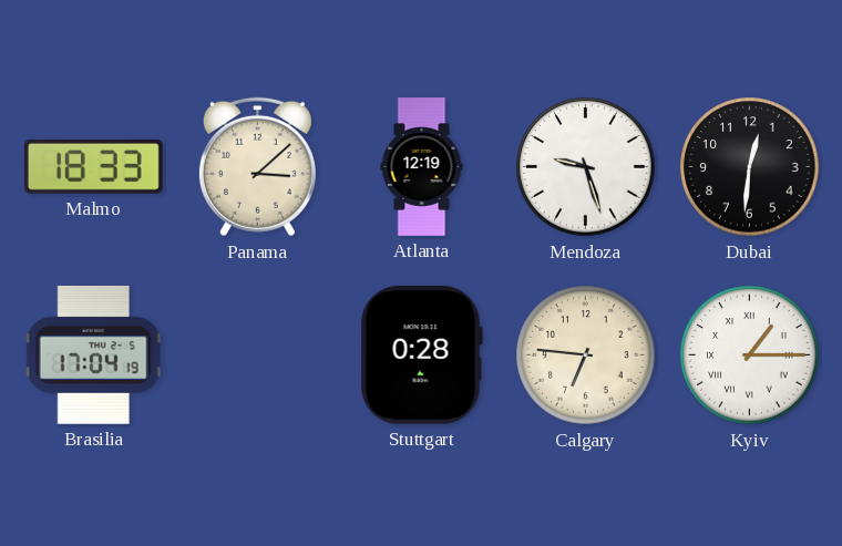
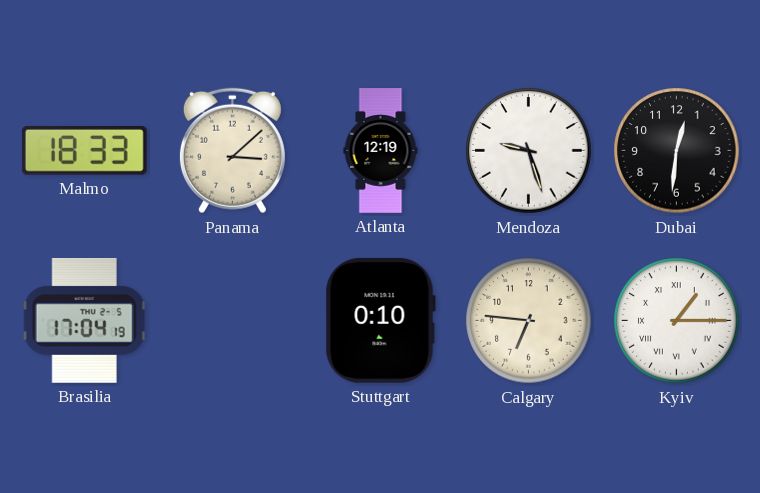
Stuttgart: 0:28 -> 0:10
